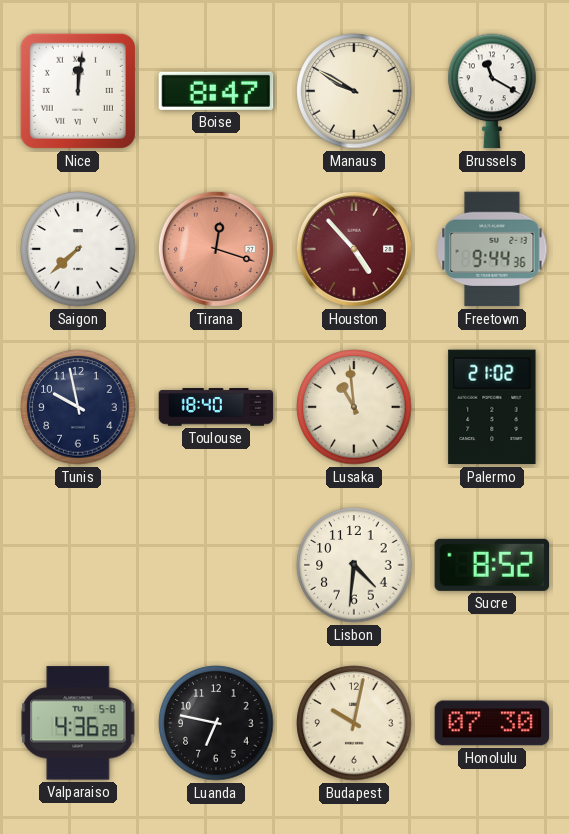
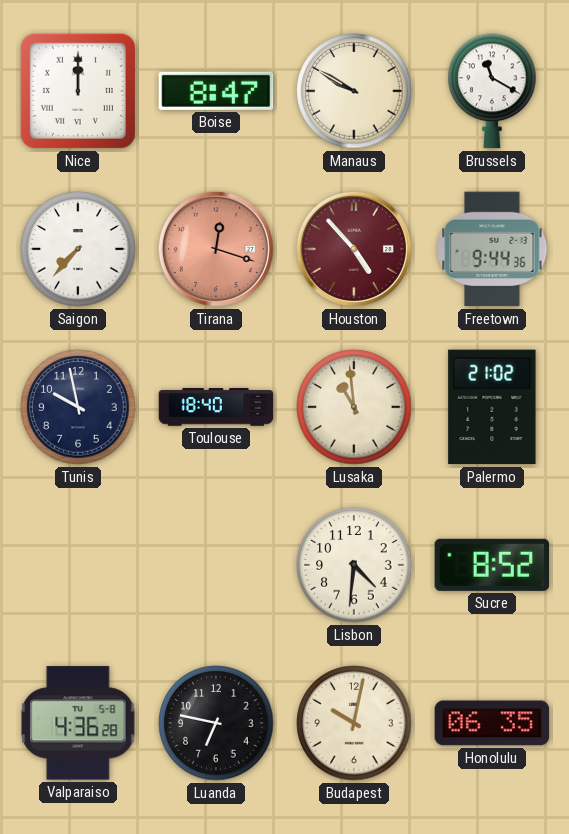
Nice: 12:01 -> 12:00
Saigon: 7:38 -> 7:37
Honolulu: 07:30 -> 06:35
